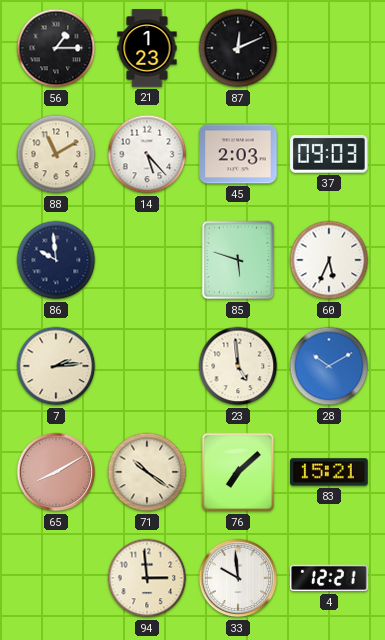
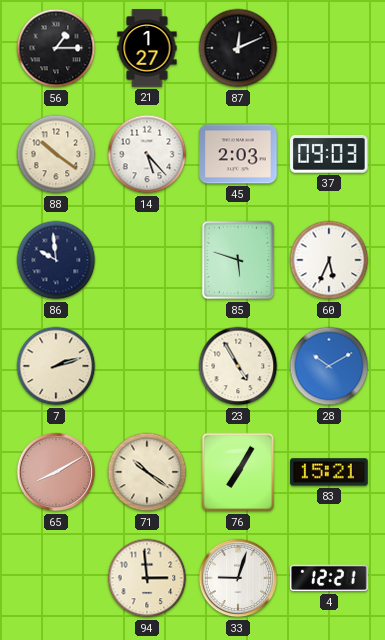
21: 1:23 -> 1:27
88: 11:10 -> 10:21
7: 2:14 -> 2:12
23: 4:59 -> 4:55
76: 7:08 -> 7:05
33: 9:59 -> 9:03
